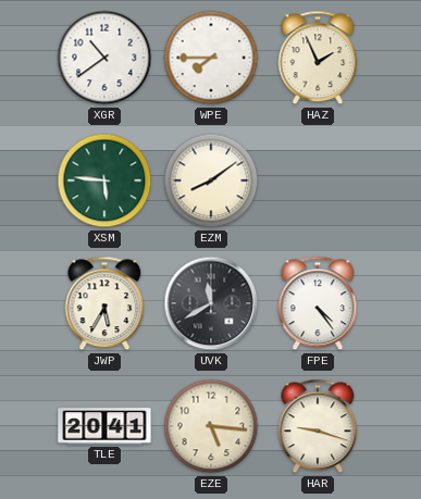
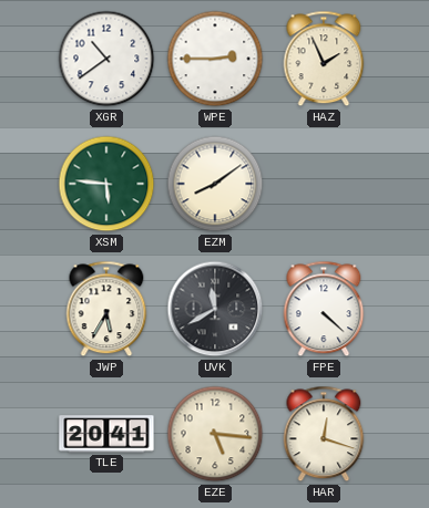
WPE: 7:45 -> 2:45
FPE: 4:24 -> 4:22
HAR: 9:18 -> 12:18
